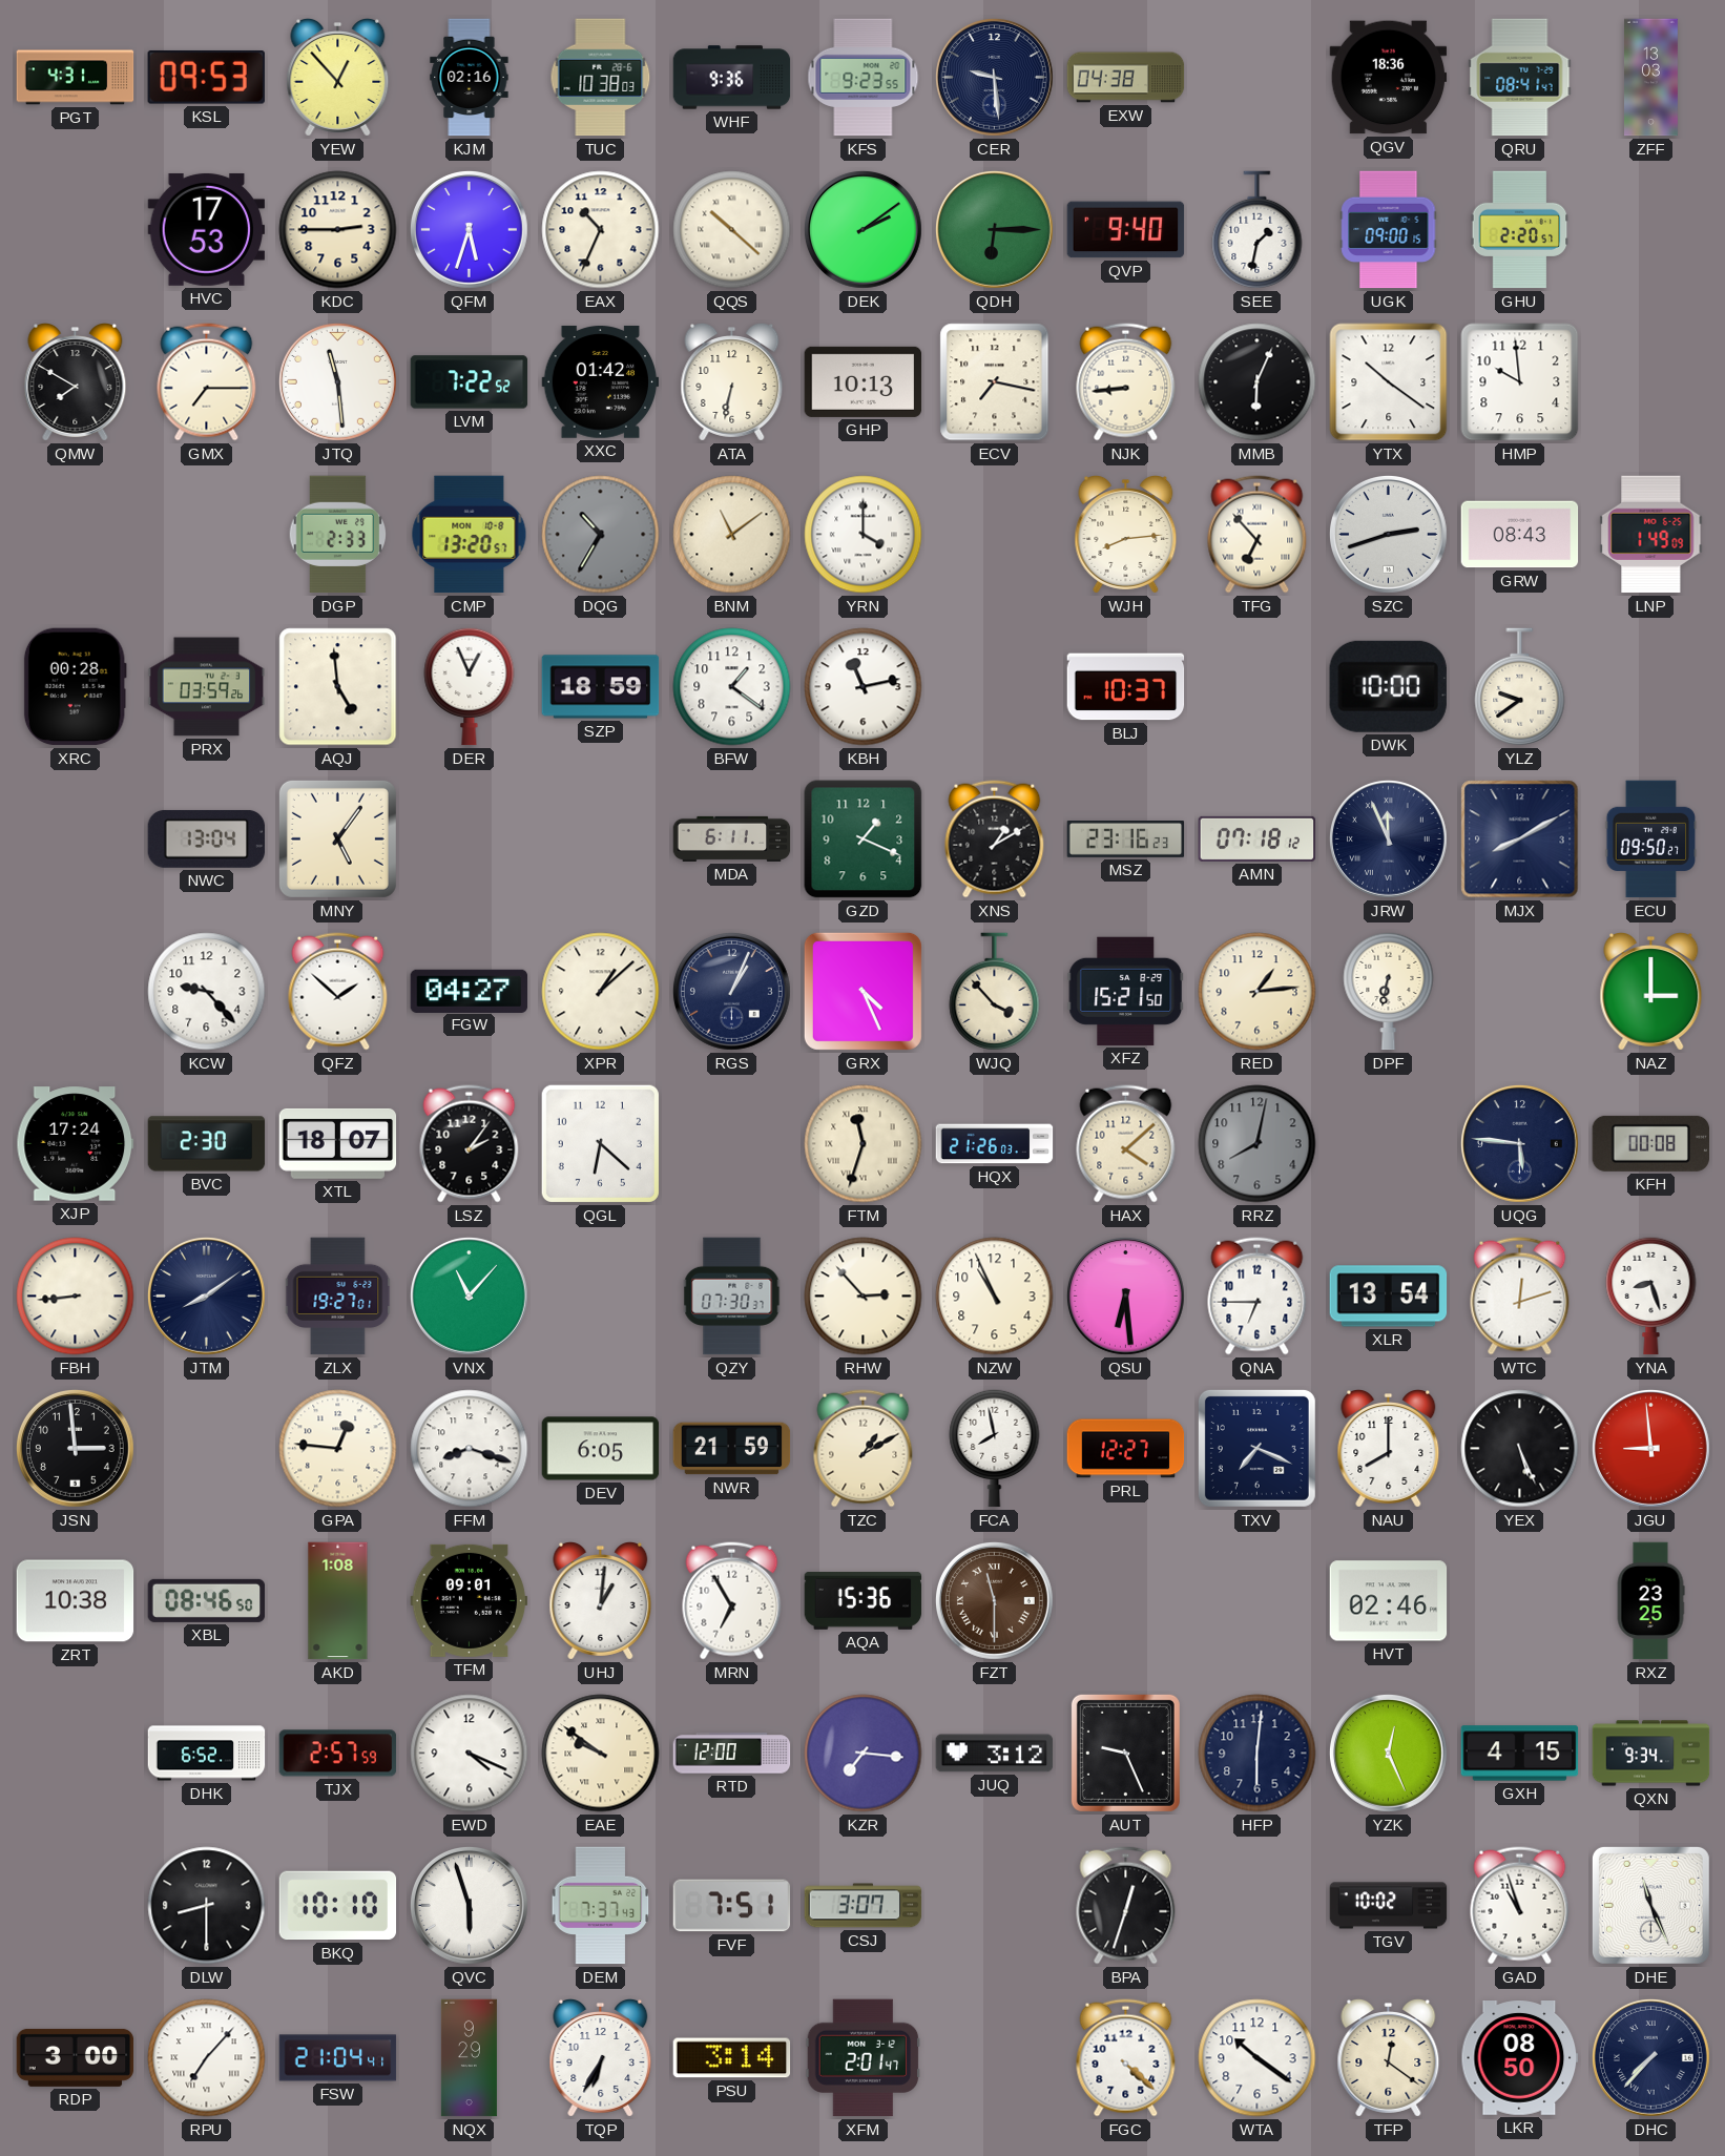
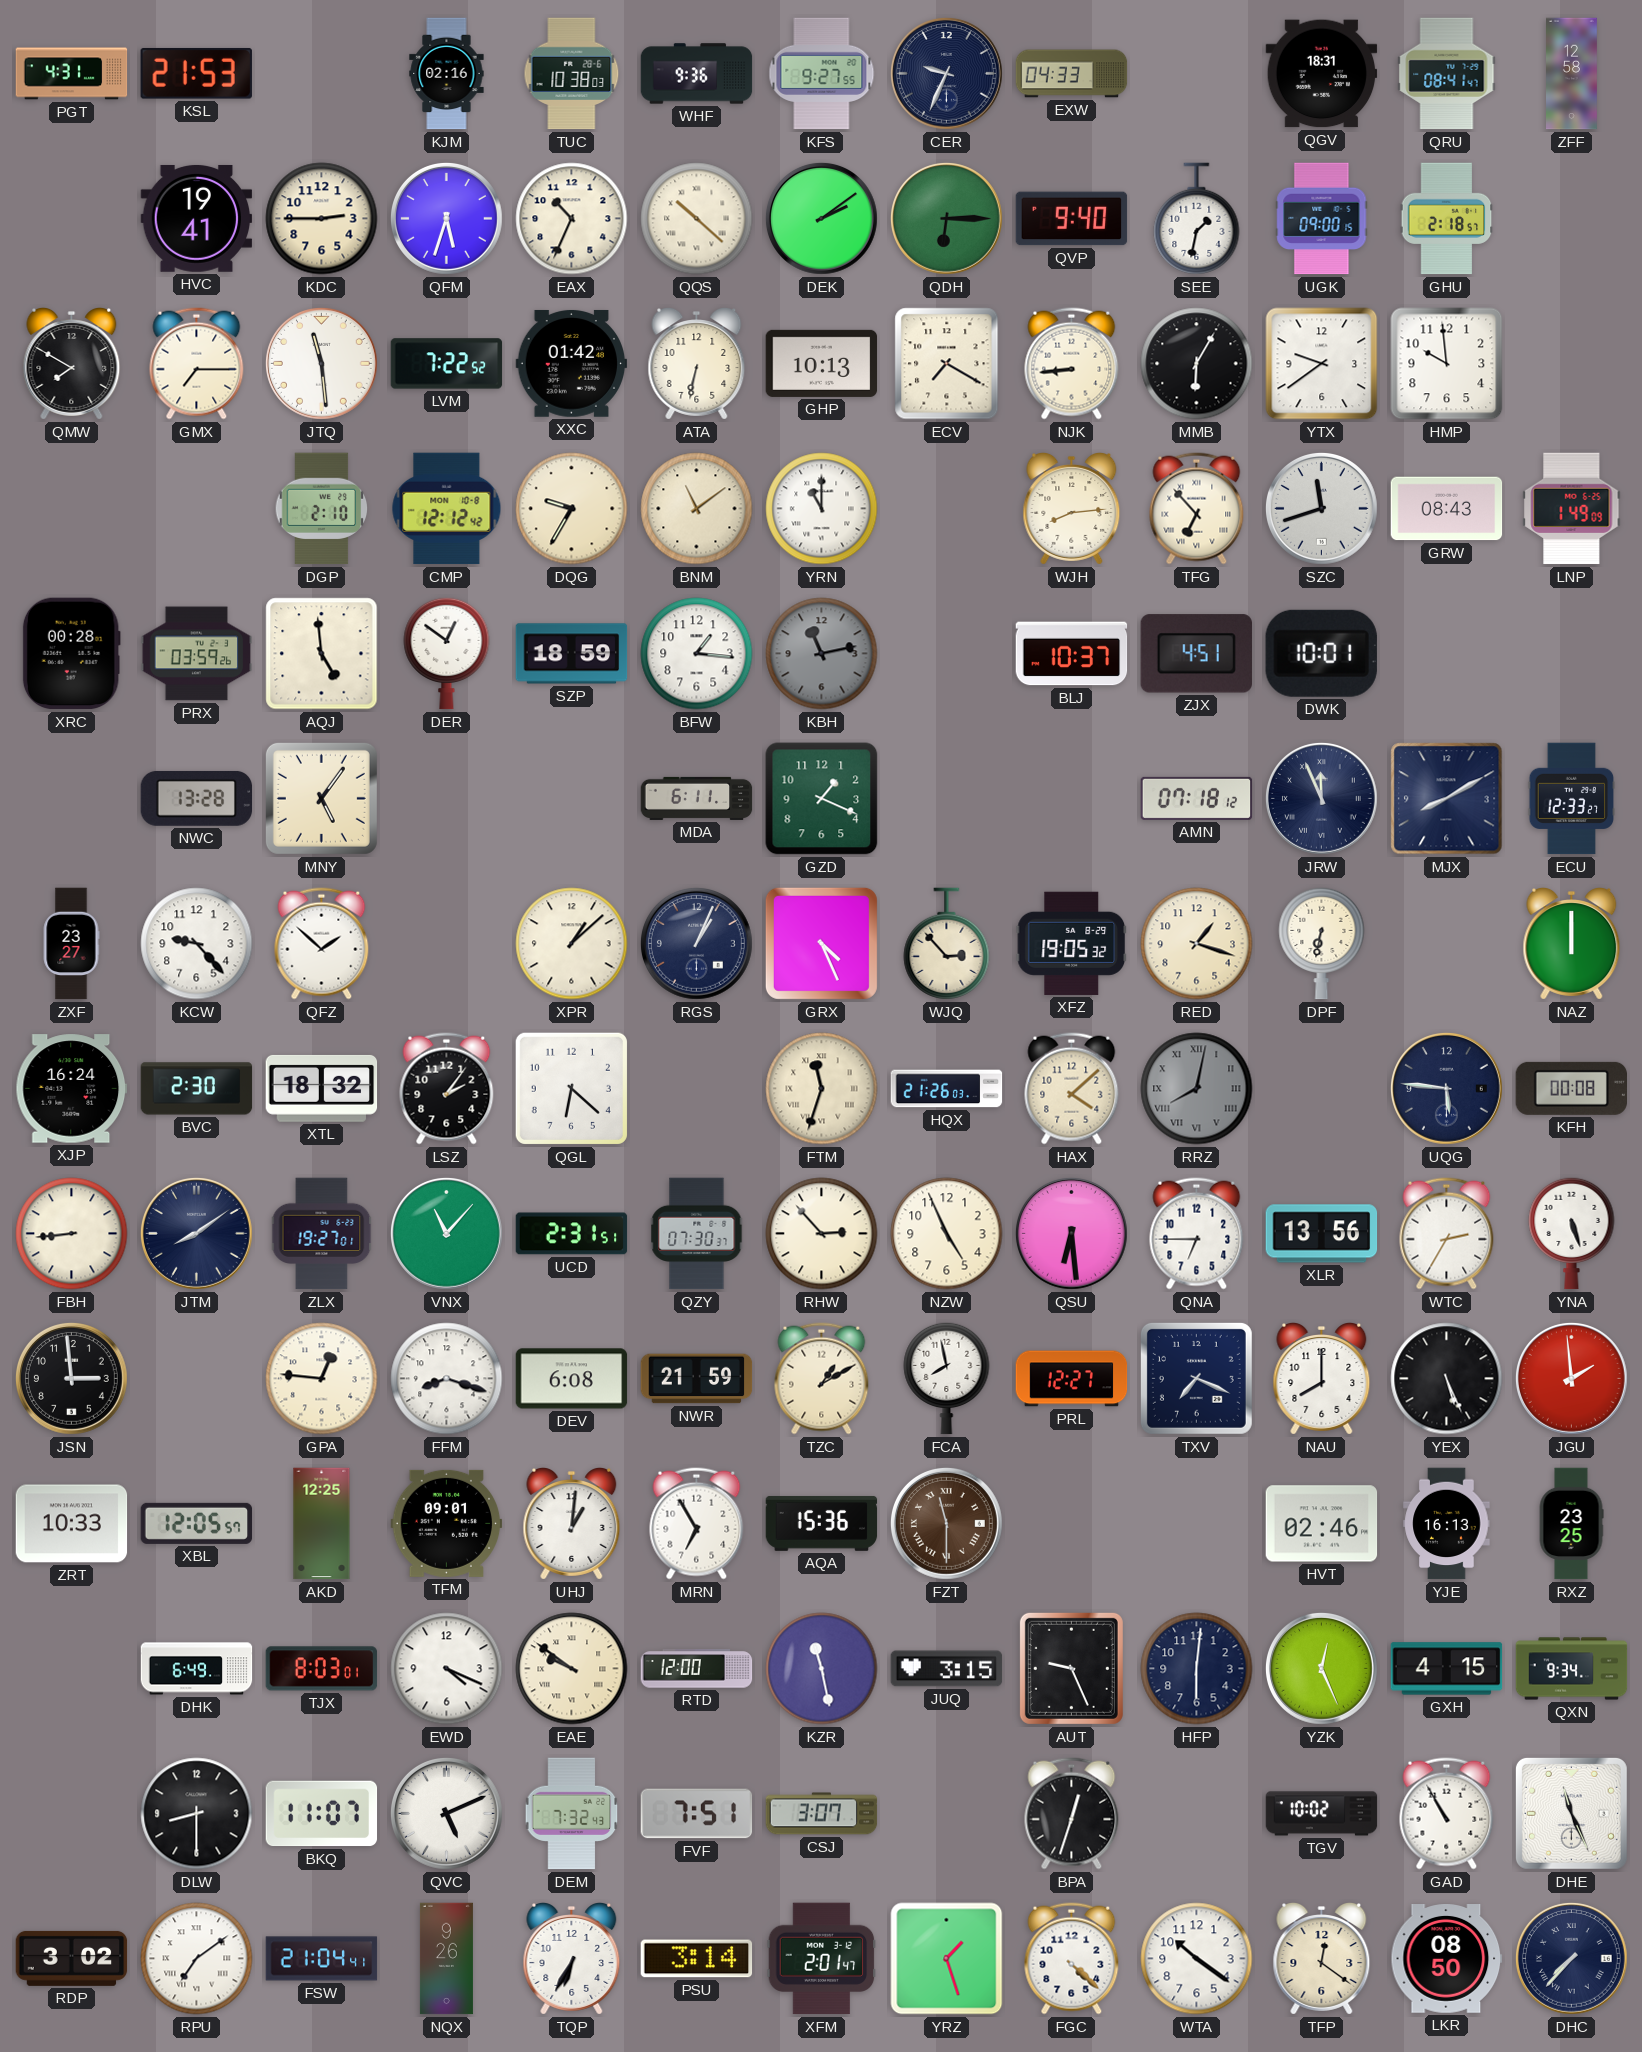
KSL: 09:53 -> 21:53
YEW: 12:53 -> none
KFS: 9:23 -> 9:27
CER: 9:29 -> 9:34
EXW: 04:38 -> 04:33
QGV: 18:36 -> 18:31
ZFF: 13:03 -> 12:58
HVC: 17:53 -> 19:41
GHU: 2:20 -> 2:18
ECV: 7:17 -> 7:20
MMB: 6:04 -> 6:05
YTX: 10:21 -> 9:39
DGP: 2:33 -> 2:10
CMP: 13:20 -> 12:12
DQG: 10:35 -> 9:35
DQG dial: grey -> cream
YRN: 4:00 -> 11:00
SZC: 2:42 -> 11:42
DER: 12:56 -> 12:51
BFW: 1:21 -> 1:16
KBH dial: white -> grey
ZJX: none -> 4:51
DWK: 10:00 -> 10:01
YLZ: 9:39 -> none
NWC: 13:04 -> 13:28
XNS: 1:10 -> none
MSZ: 23:16 -> none
ECU: 09:50 -> 12:33
ZXF: none -> 23:27
FGW: 04:27 -> none
WJQ: 3:53 -> 2:53
XFZ: 15:21 -> 19:05
RED: 1:14 -> 1:18
NAZ: 3:00 -> 12:00
XJP: 17:24 -> 16:24
XTL: 18:07 -> 18:32
RRZ numerals: Arabic -> Roman
UCD: none -> 2:31
NZW: 10:56 -> 4:56
XLR: 13:54 -> 13:56
WTC: 12:12 -> 2:35
YNA: 8:27 -> 5:27
DEV: 6:05 -> 6:08
JGU: 8:59 -> 1:59
ZRT: 10:38 -> 10:33
XBL: 08:46 -> 12:05
AKD: 1:08 -> 12:25
YJE: none -> 16:13
DHK: 6:52 -> 6:49
TJX: 2:57 -> 8:03
KZR: 7:16 -> 11:28
JUQ: 3:12 -> 3:15
BKQ: 10:10 -> 11:07
QVC: 5:57 -> 5:11
DEM: 7:37 -> 7:32
GAD: 10:57 -> 10:55
RDP: 3:00 -> 3:02
RPU: 7:07 -> 7:09
NQX: 9:29 -> 9:26
YRZ: none -> 1:27
